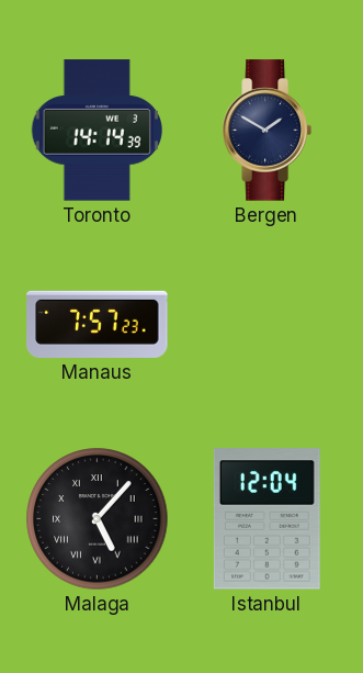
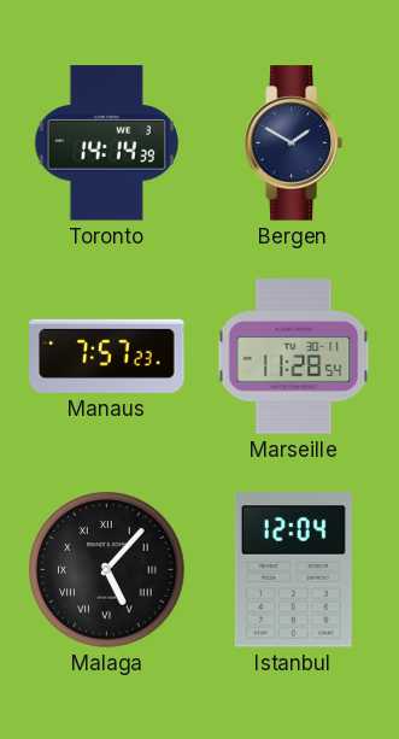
Marseille: none -> 11:28
